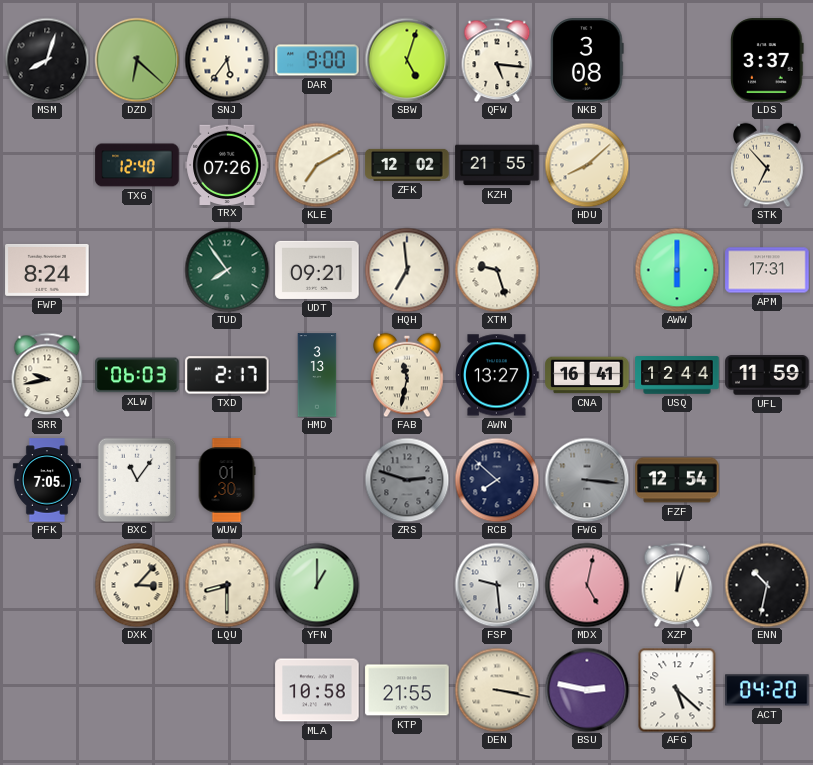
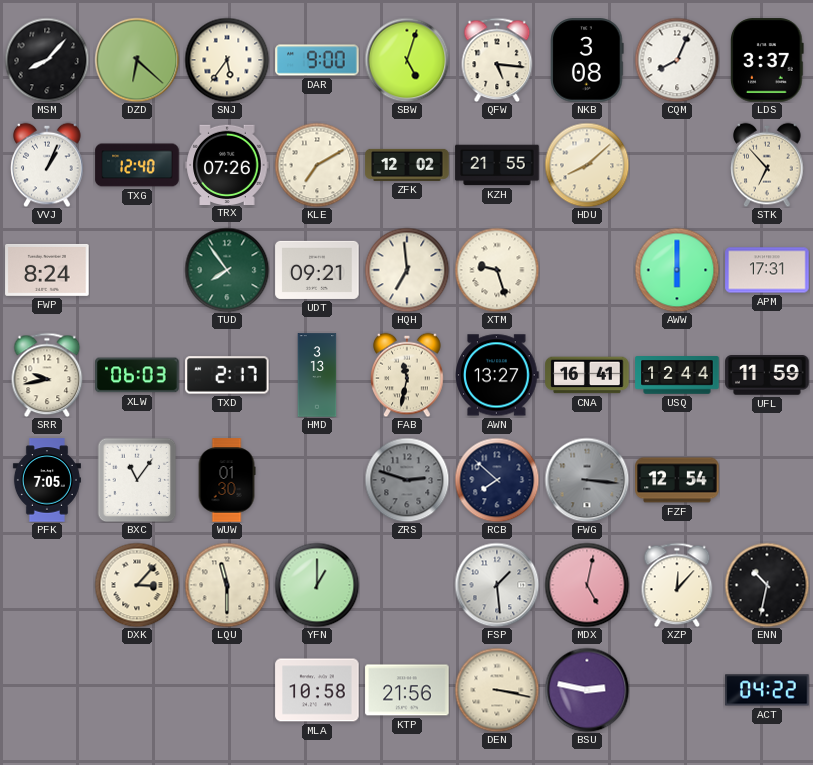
MSM: 8:03 -> 8:07
CQM: none -> 8:04
VVJ: none -> 1:04
LQU: 8:30 -> 11:30
FSP: 9:29 -> 1:29
XZP: 12:03 -> 12:07
KTP: 21:55 -> 21:56
AFG: 5:22 -> none
ACT: 04:20 -> 04:22
